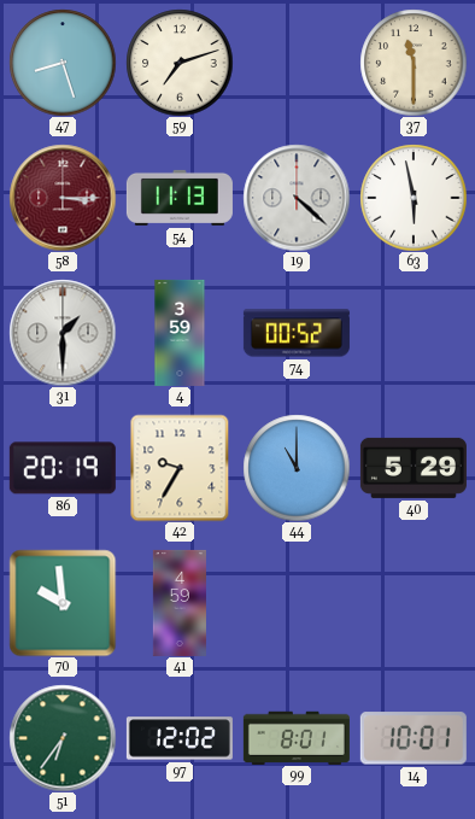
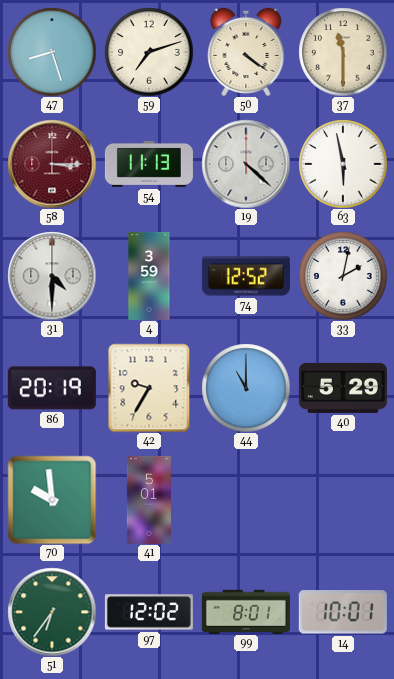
50: none -> 4:21
31: 1:30 -> 4:30
74: 00:52 -> 12:52
33: none -> 2:02
41: 4:59 -> 5:01
